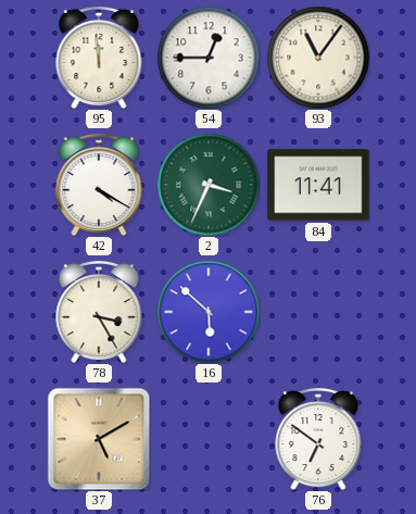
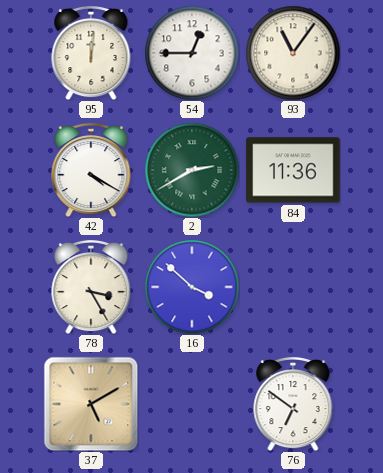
95: 11:59 -> 12:01
2: 3:34 -> 2:40
84: 11:41 -> 11:36
16: 5:52 -> 3:52
